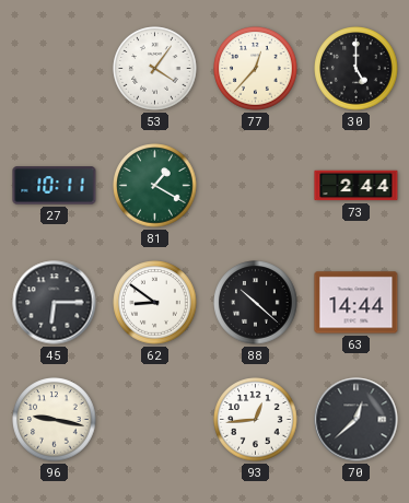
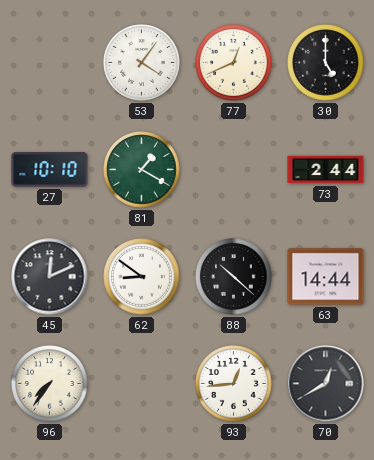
77: 12:37 -> 12:41
27: 10:11 -> 10:10
45: 6:15 -> 12:11
96: 9:17 -> 7:36
70: 12:38 -> 12:40
